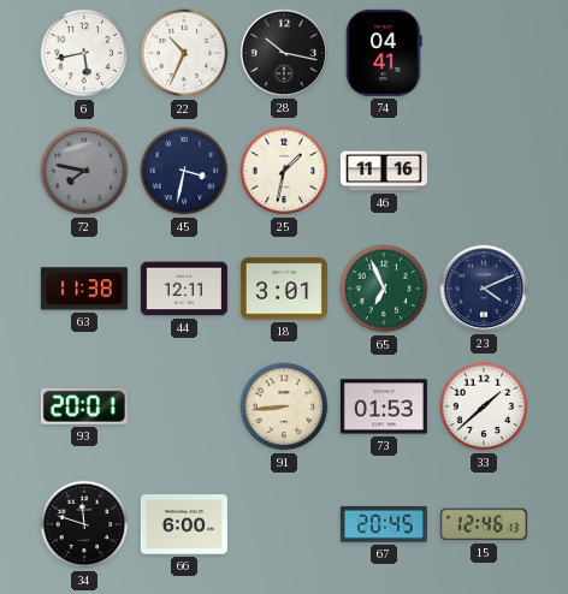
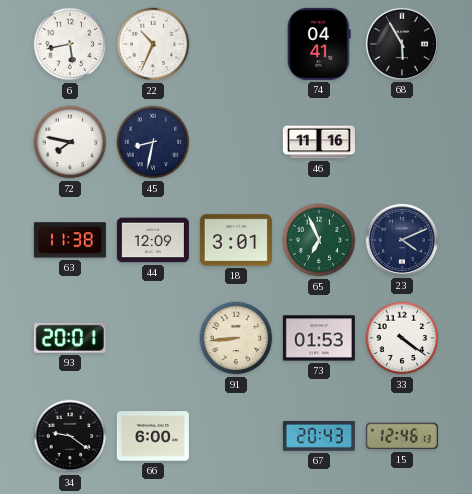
28: 10:17 -> none
68: none -> 5:55
72 dial: grey -> white
45: 3:32 -> 8:32
25: 1:32 -> none
44: 12:11 -> 12:09
33: 1:38 -> 4:21
34: 11:48 -> 9:21
67: 20:45 -> 20:43
